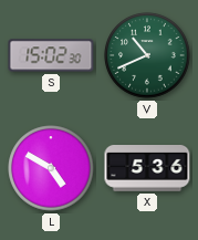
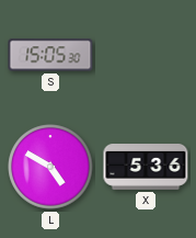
S: 15:02 -> 15:05
V: 10:41 -> none
